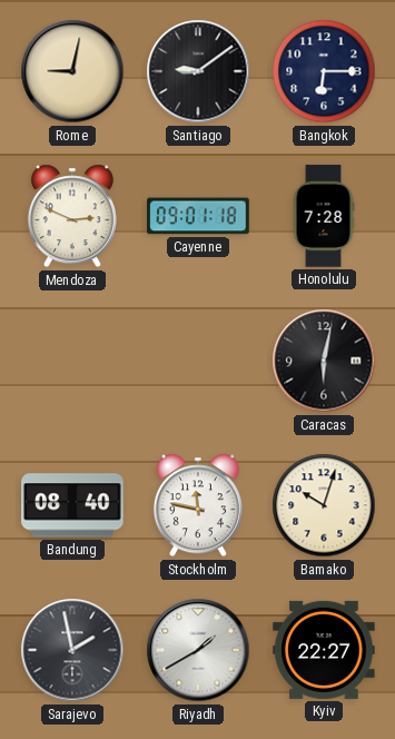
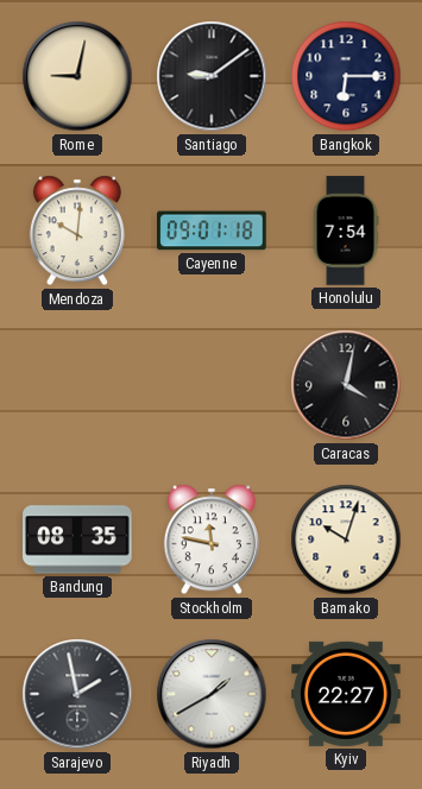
Mendoza: 2:49 -> 10:01
Honolulu: 7:28 -> 7:54
Caracas: 6:02 -> 4:02
Bandung: 08:40 -> 08:35
